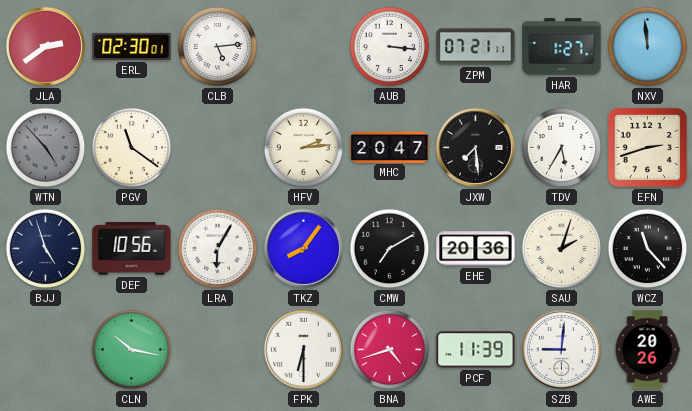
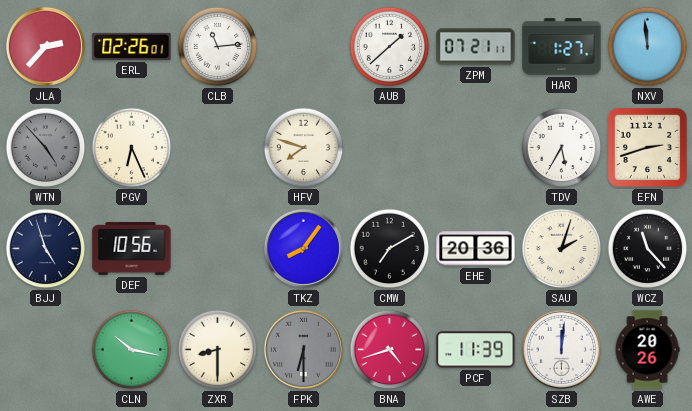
JLA: 2:39 -> 2:37
ERL: 02:30 -> 02:26
CLB: 5:14 -> 11:14
AUB: 3:16 -> 1:38
PGV: 11:21 -> 6:26
HFV: 2:14 -> 7:48
MHC: 20:47 -> none
JXW: 7:29 -> none
LRA: 6:05 -> none
ZXR: none -> 8:30
FPK dial: white -> grey
SZB: 9:01 -> 12:01
